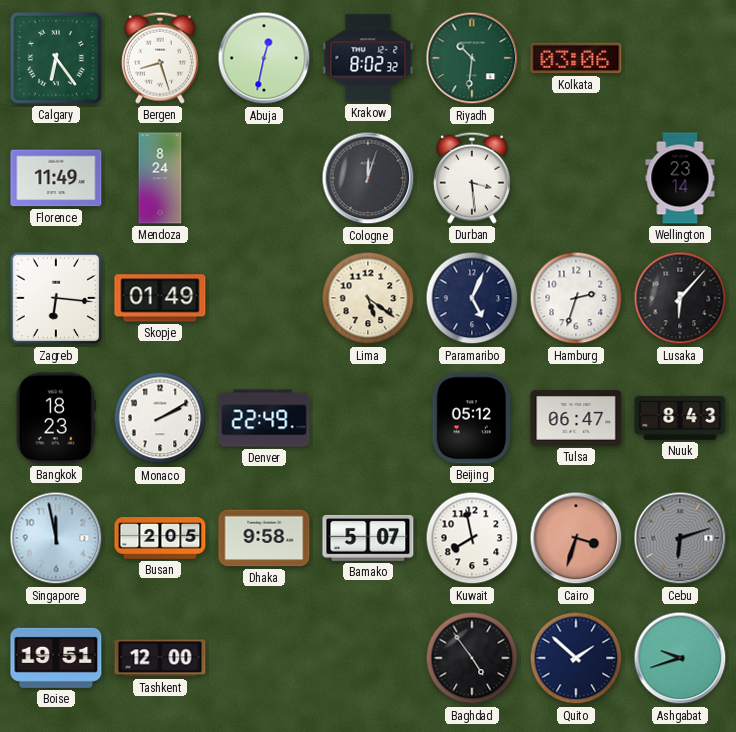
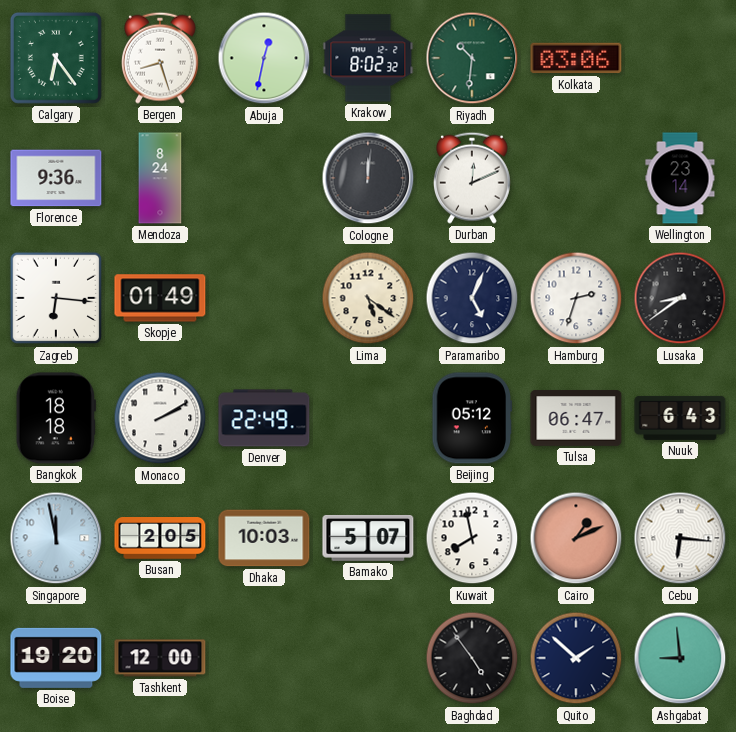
Florence: 11:49 -> 9:36
Cologne: 12:03 -> 12:01
Durban: 3:29 -> 12:11
Lusaka: 6:07 -> 8:39
Bangkok: 18:23 -> 18:18
Nuuk: 8:43 -> 6:43
Dhaka: 9:58 -> 10:03
Cairo: 3:33 -> 1:11
Cebu: 6:12 -> 6:16
Cebu dial: grey -> white
Boise: 19:51 -> 19:20
Ashgabat: 9:42 -> 8:59
